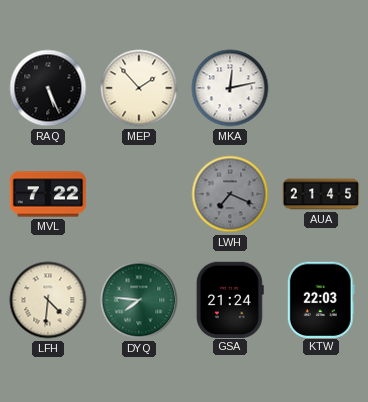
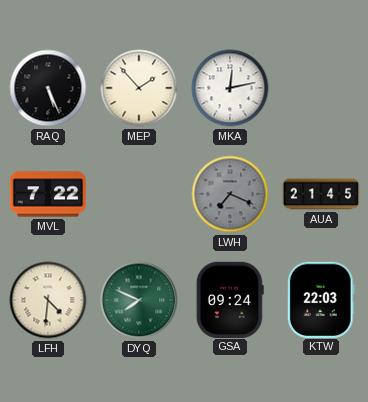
DYQ: 7:46 -> 7:49
GSA: 21:24 -> 09:24
